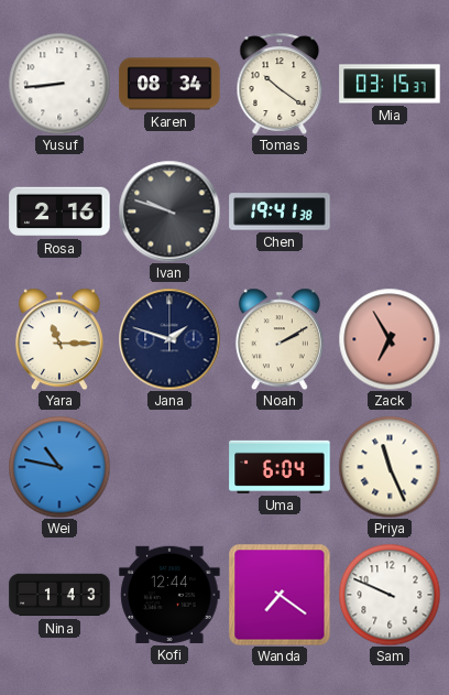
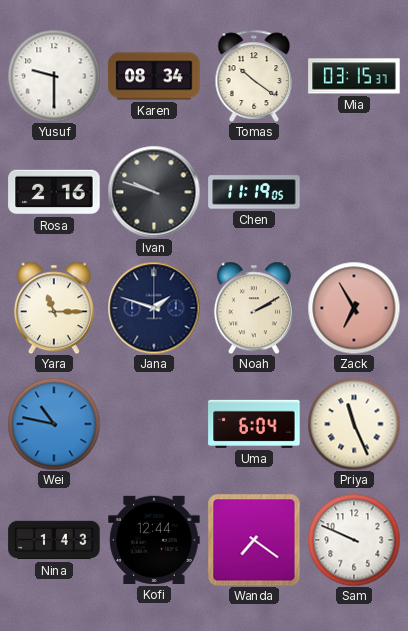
Yusuf: 8:44 -> 9:30
Chen: 19:41 -> 11:19
